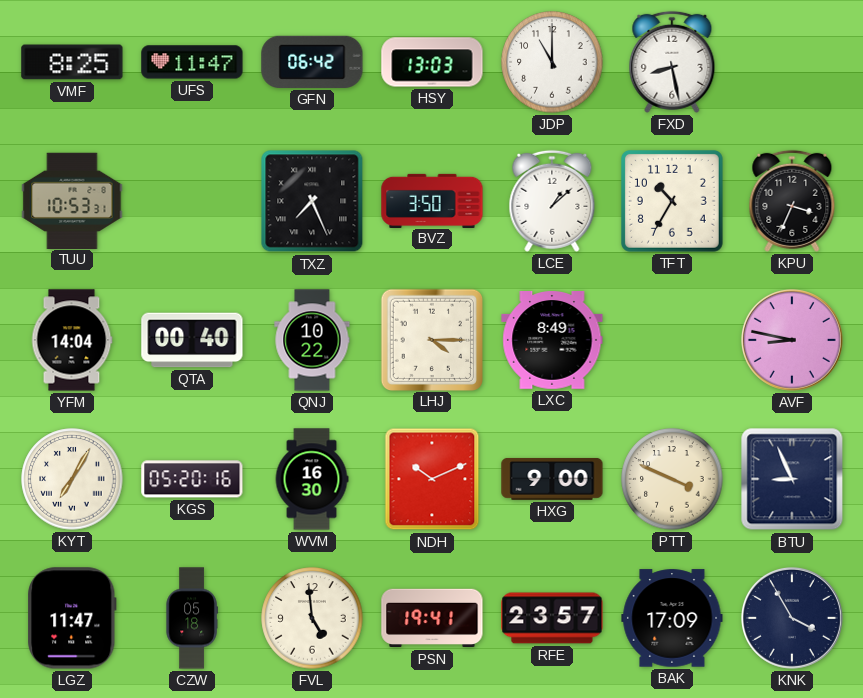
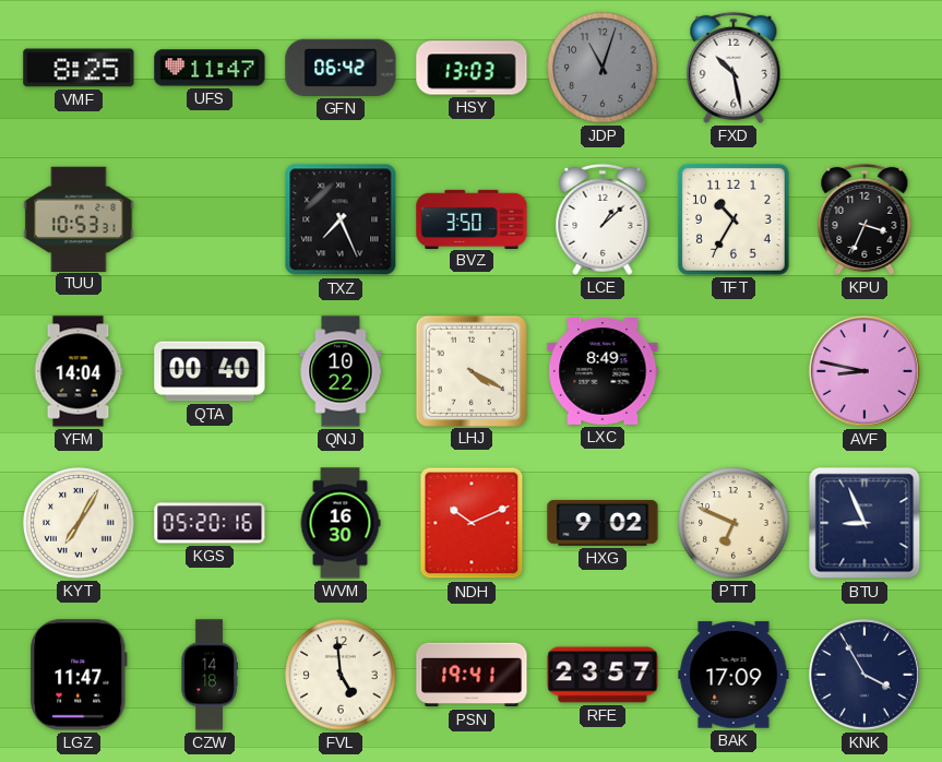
JDP: 11:00 -> 11:03
JDP dial: white -> grey
FXD: 8:28 -> 10:28
LHJ: 4:15 -> 4:20
HXG: 9:00 -> 9:02
PTT: 3:49 -> 6:49
CZW: 05:18 -> 14:18
